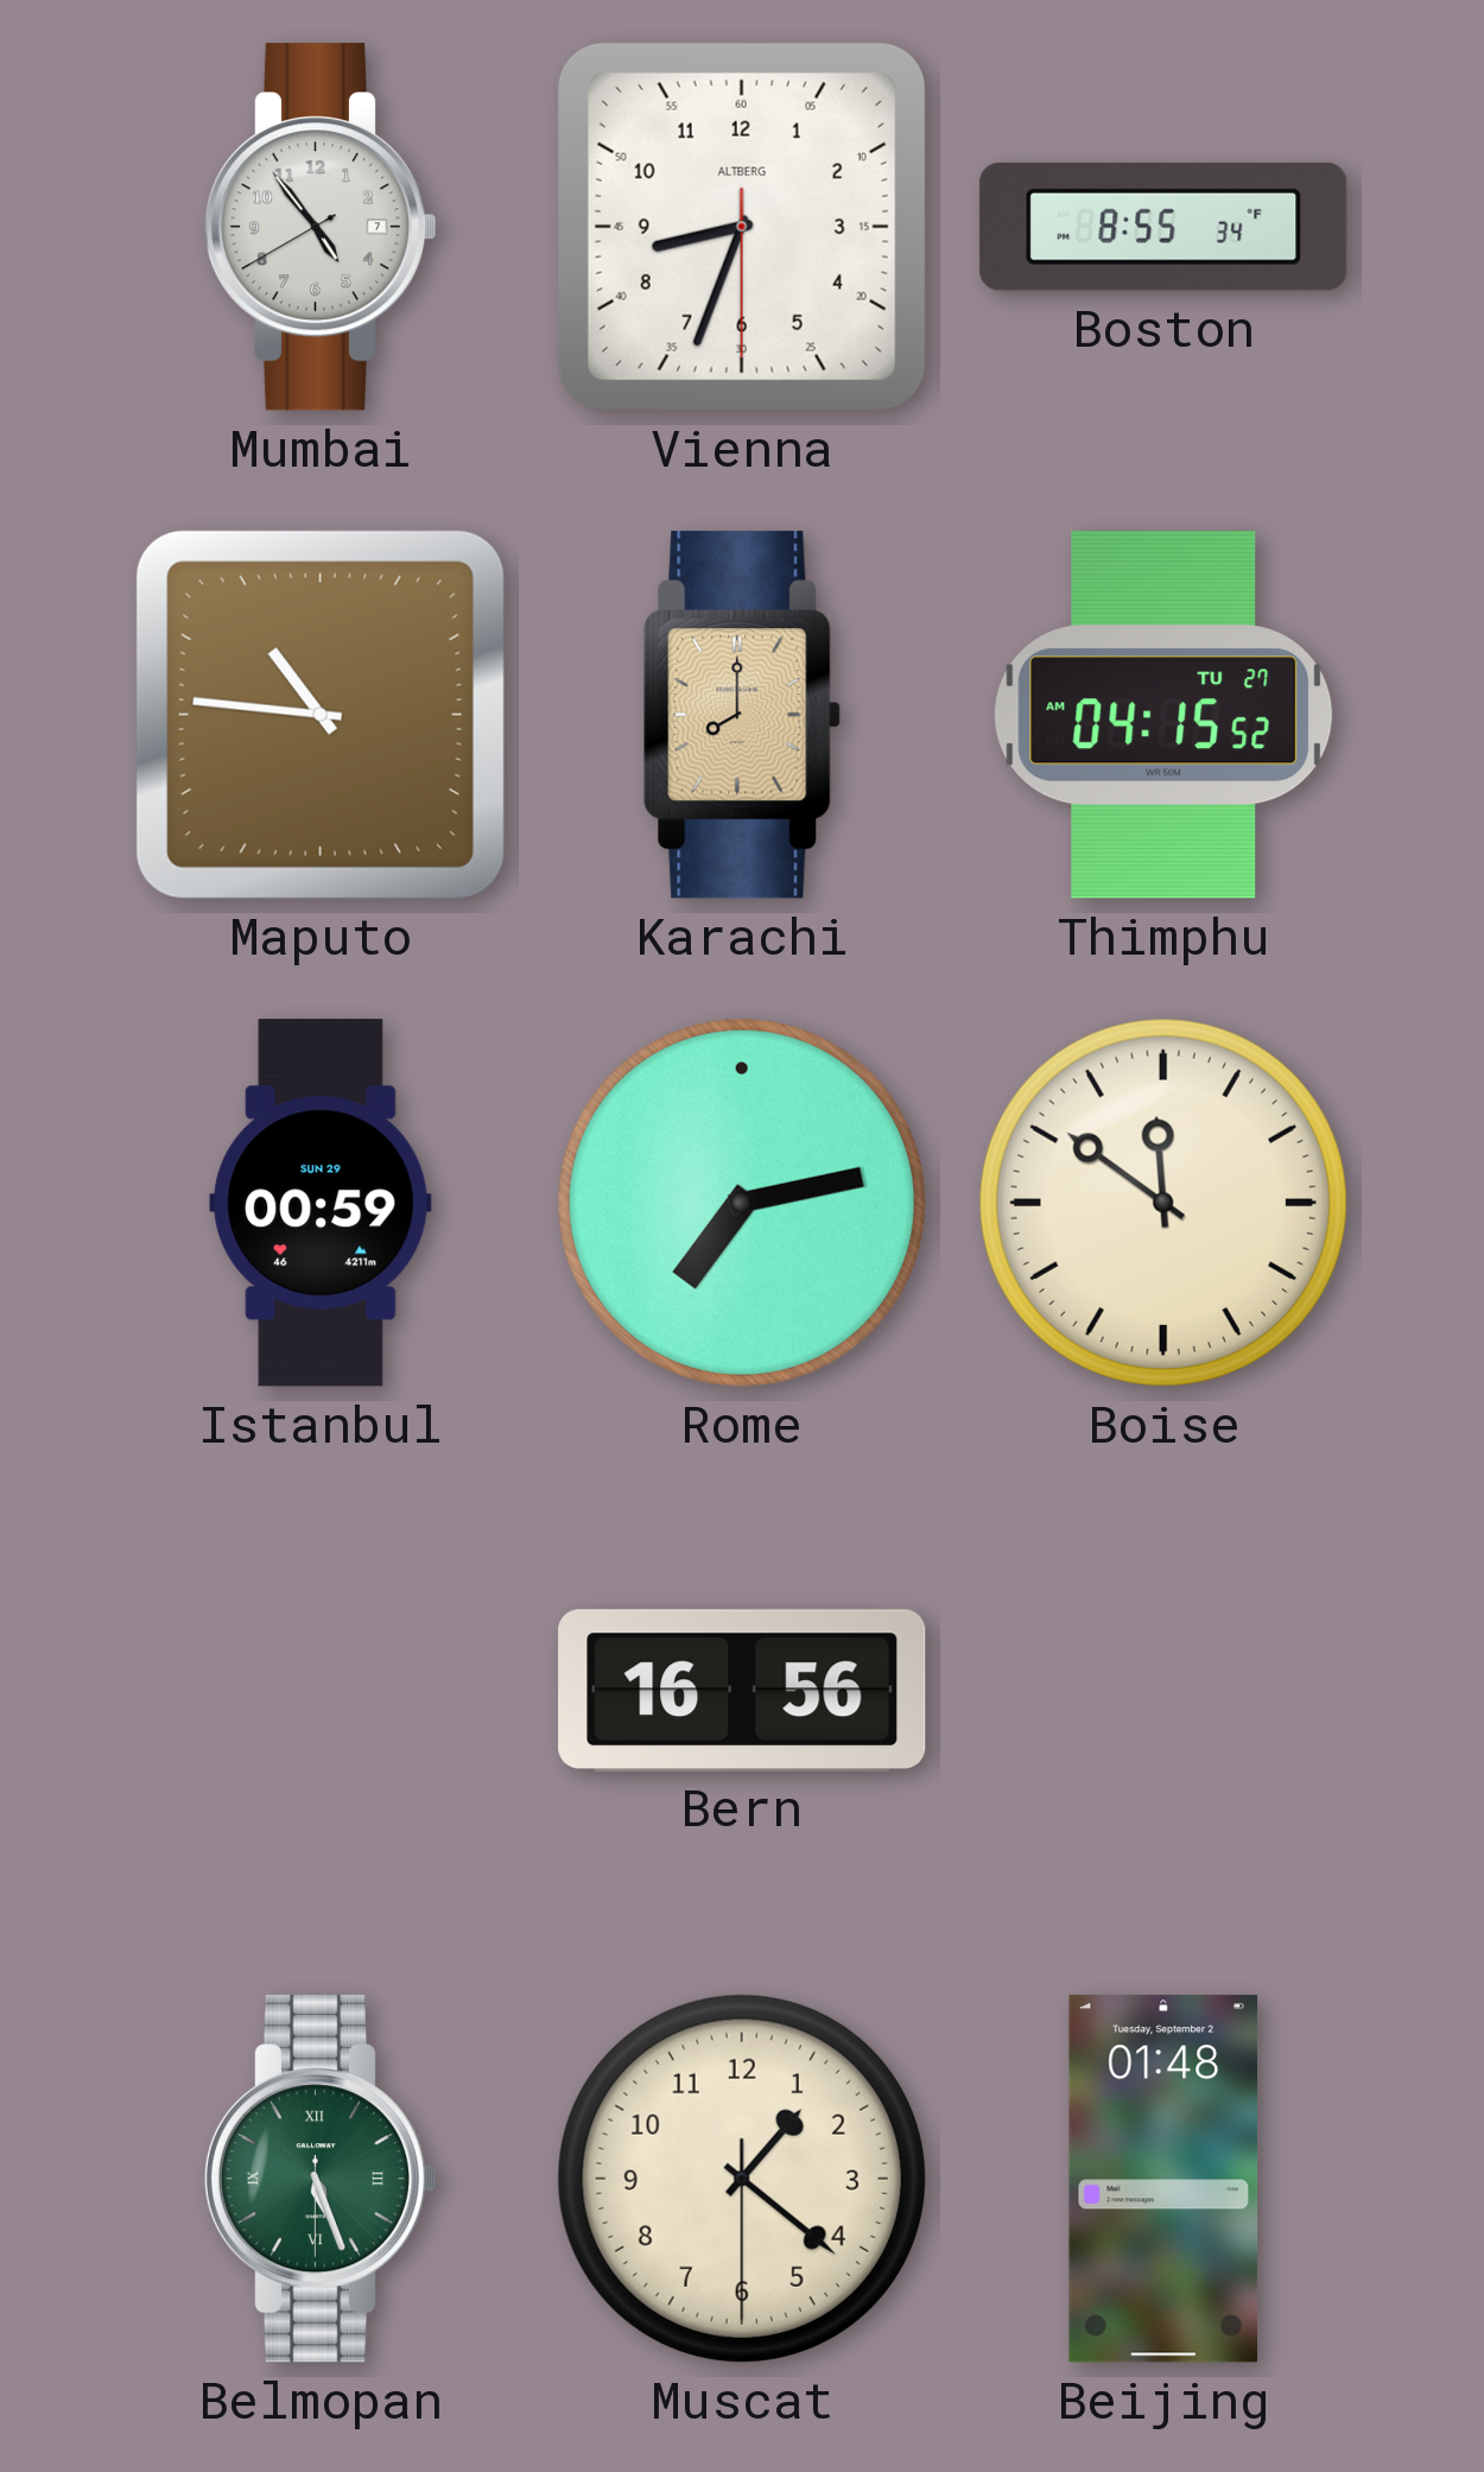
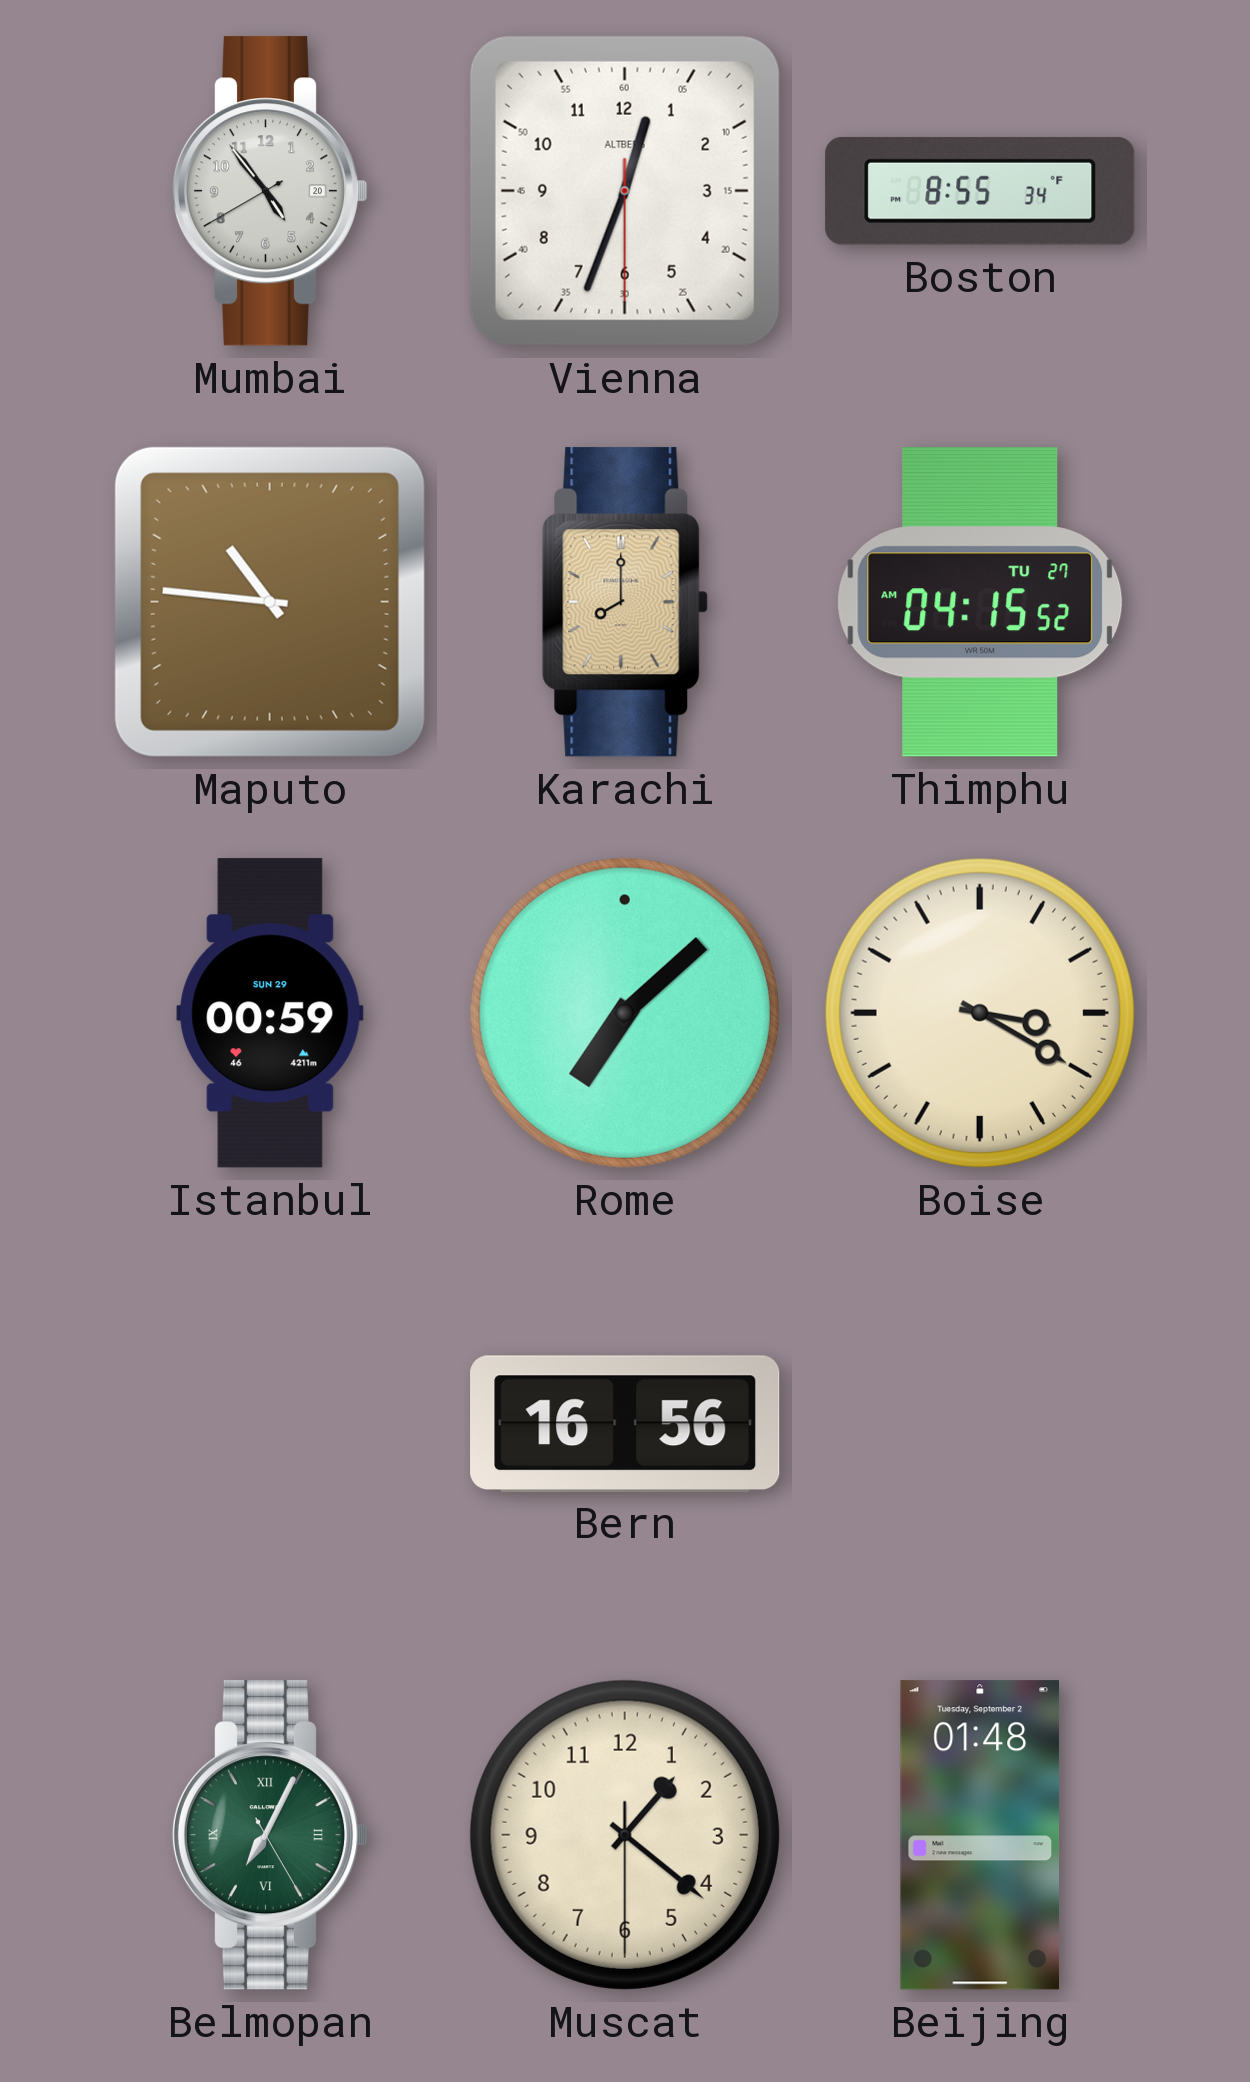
Mumbai date: 7 -> 20
Vienna: 8:33 -> 12:33
Rome: 7:13 -> 7:08
Boise: 11:51 -> 3:20
Belmopan: 5:26 -> 7:04
